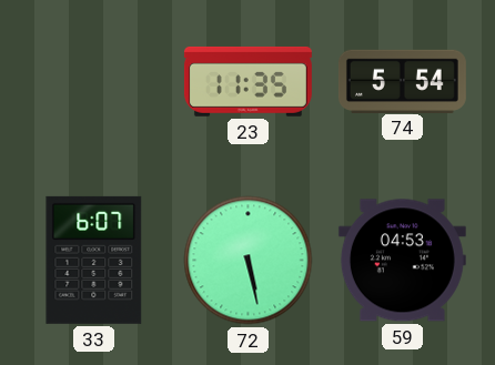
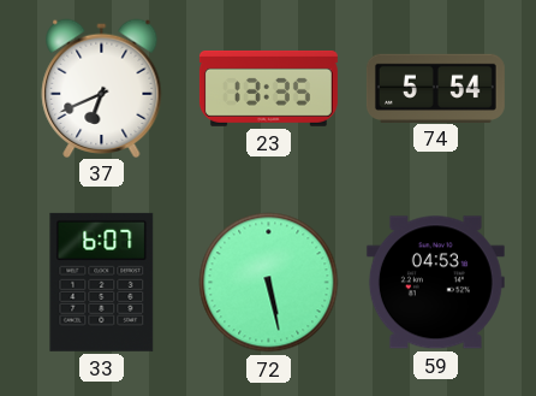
37: none -> 6:41
23: 11:35 -> 13:35
